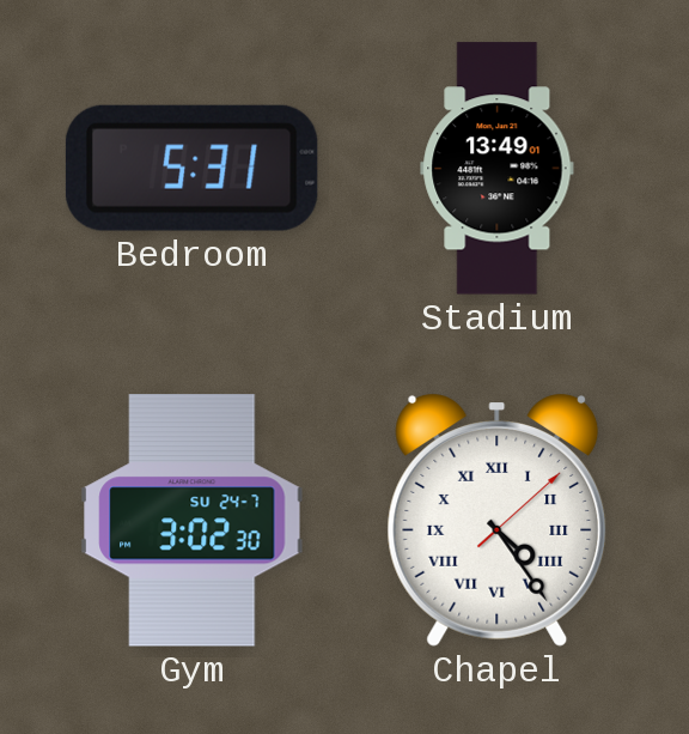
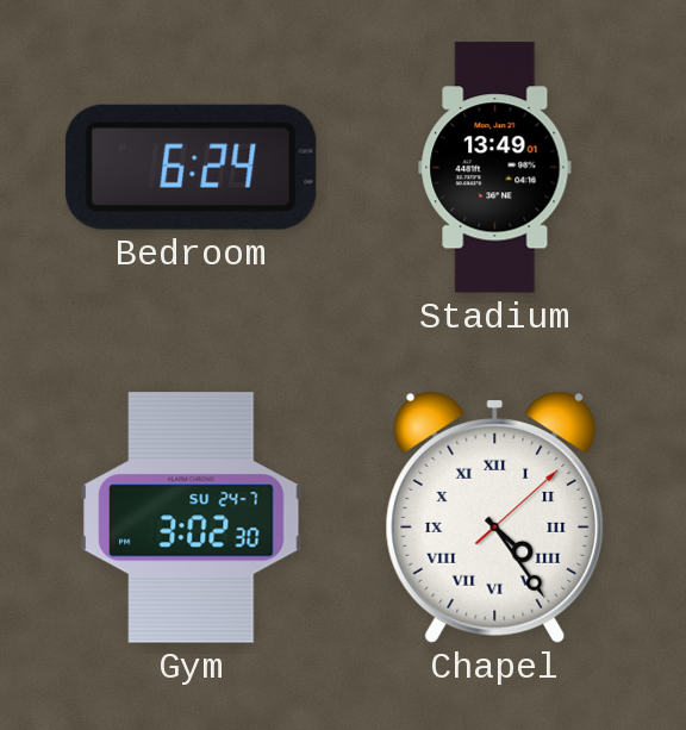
Bedroom: 5:31 -> 6:24
